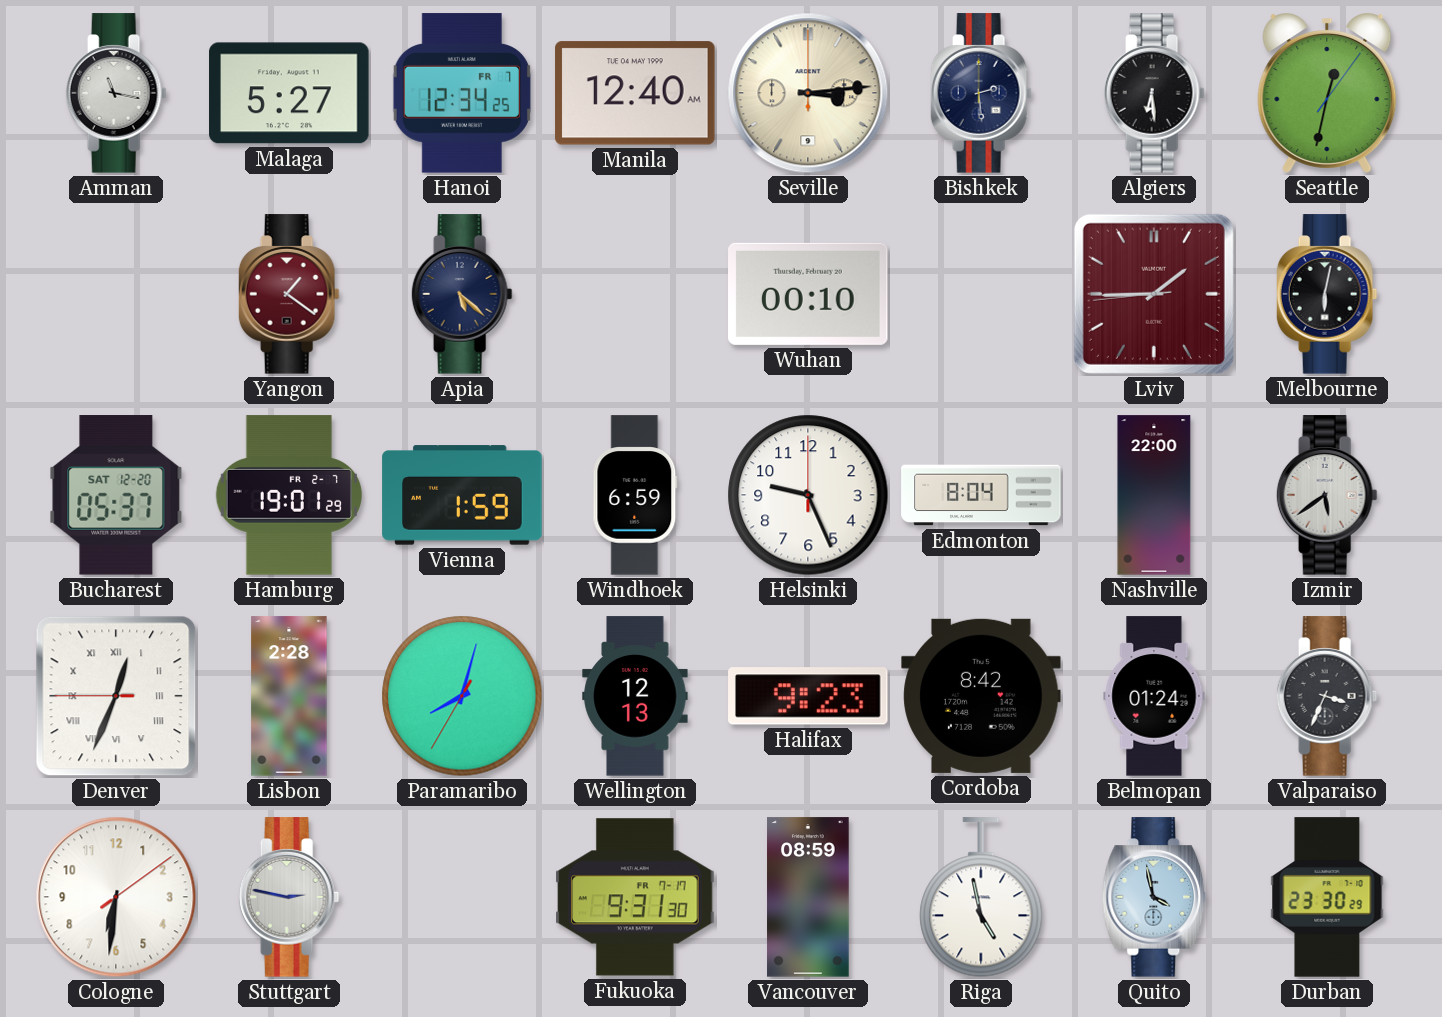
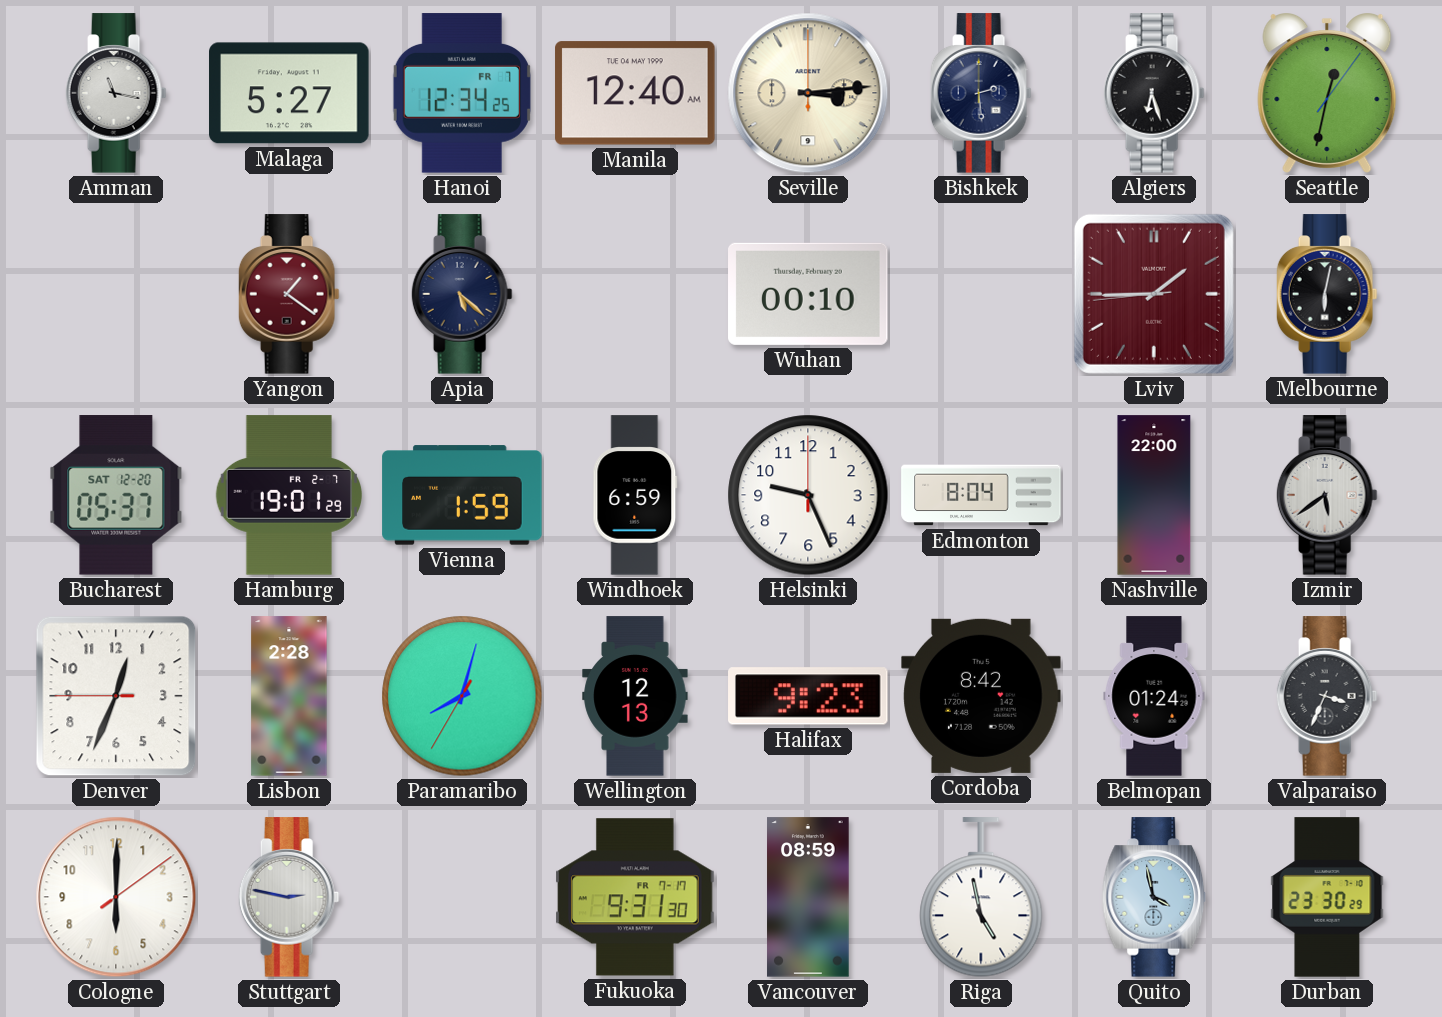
Algiers: 6:29 -> 6:27
Denver numerals: Roman -> Arabic
Cologne: 6:31 -> 6:00
